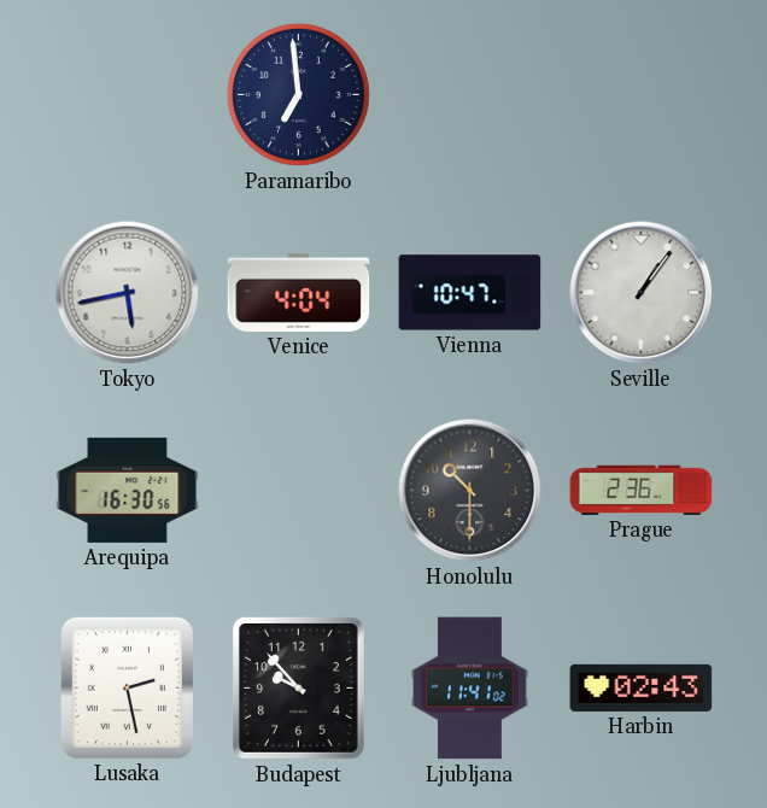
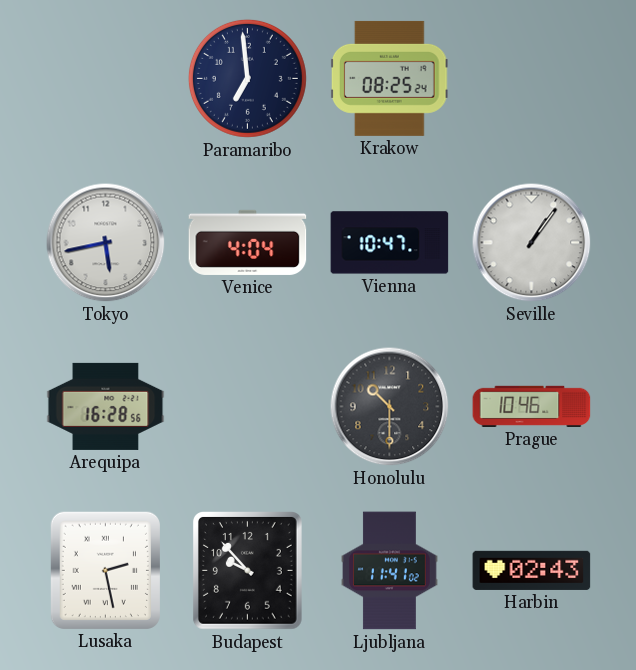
Krakow: none -> 08:25
Arequipa: 16:30 -> 16:28
Prague: 2:36 -> 10:46
